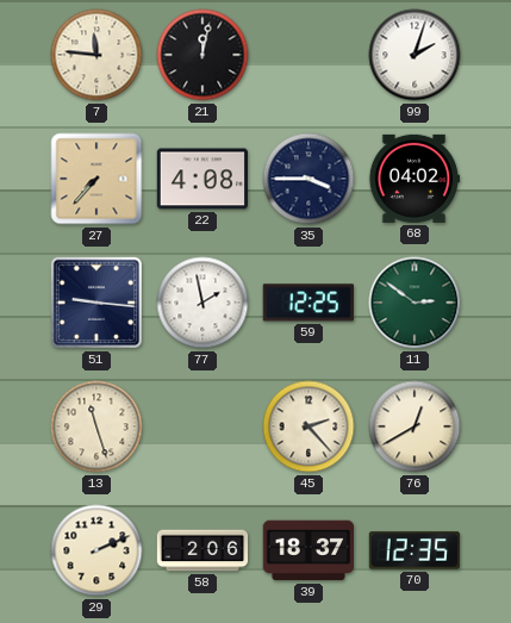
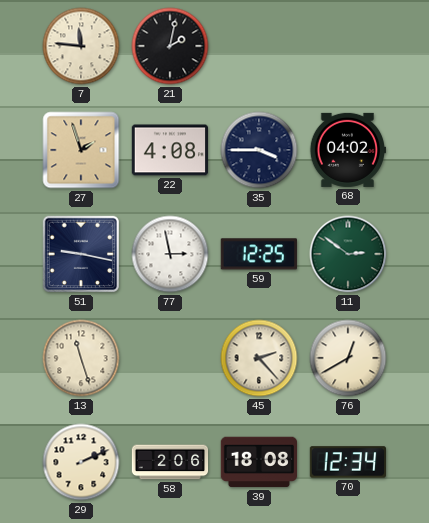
21: 12:02 -> 2:02
99: 2:03 -> none
27: 7:37 -> 1:57
51: 9:16 -> 9:17
77: 1:58 -> 2:58
39: 18:37 -> 18:08
70: 12:35 -> 12:34
